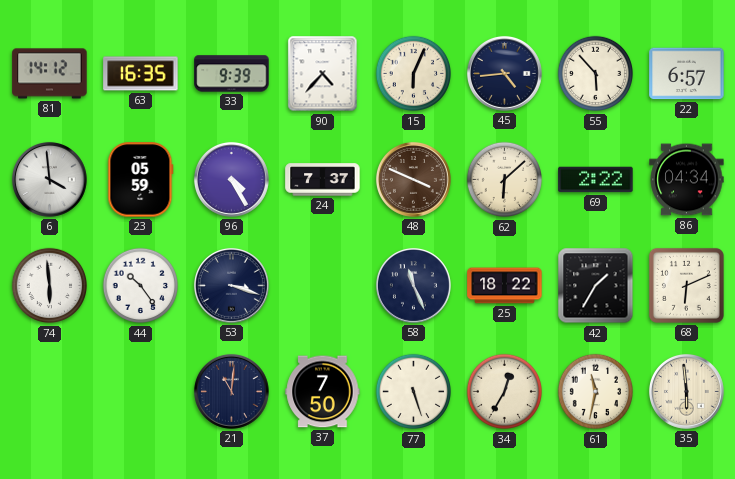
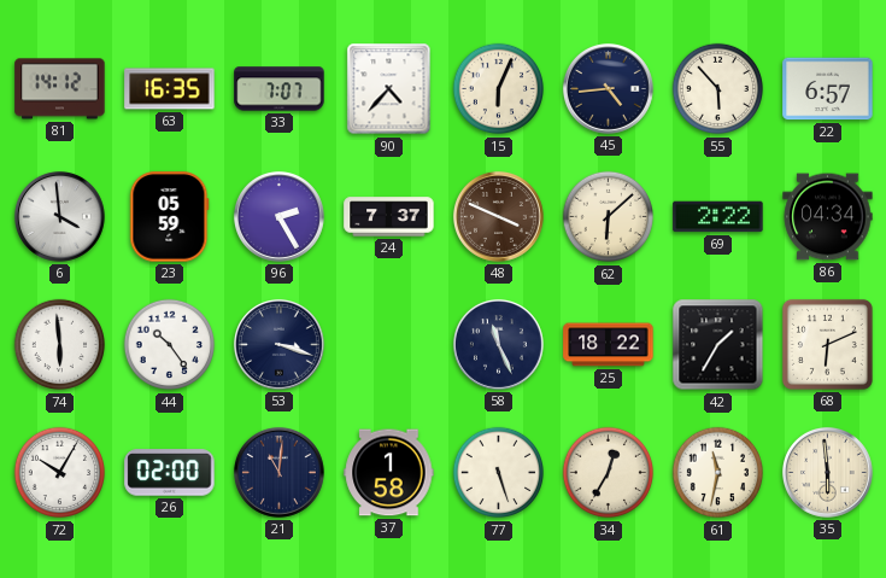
33: 9:39 -> 7:07
96: 4:25 -> 2:25
72: none -> 10:05
26: none -> 02:00
37: 7:50 -> 1:58
